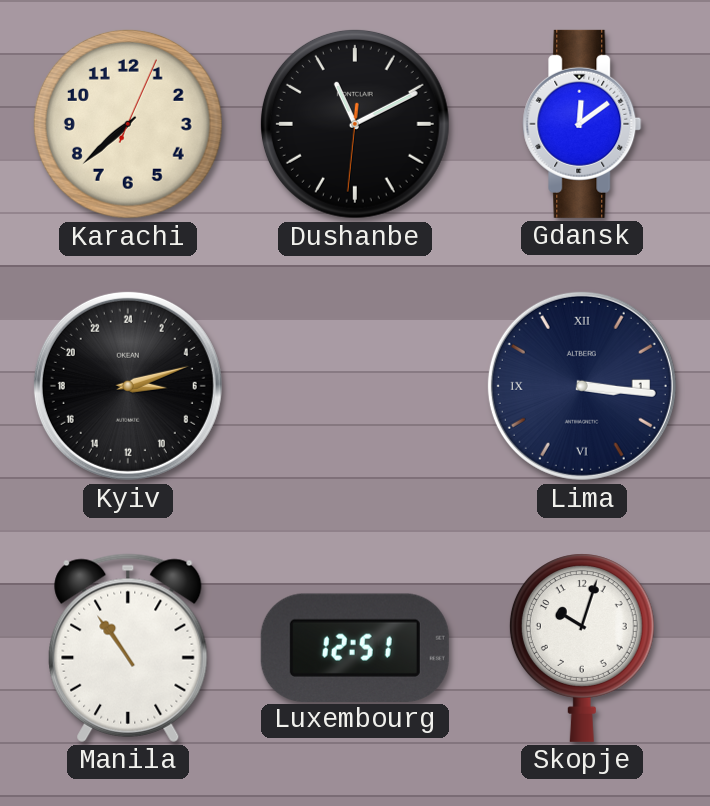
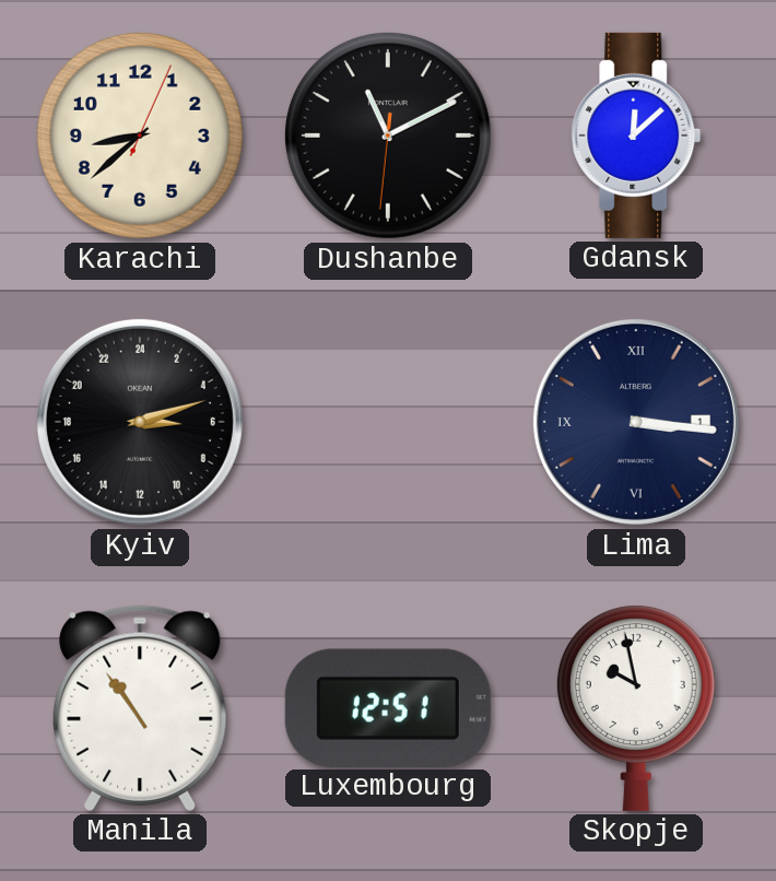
Karachi: 7:38 -> 8:38
Gdansk: 12:09 -> 12:08
Skopje: 10:03 -> 9:58
